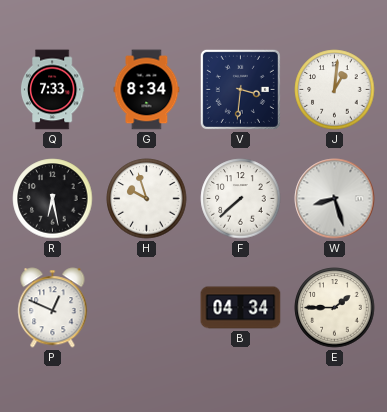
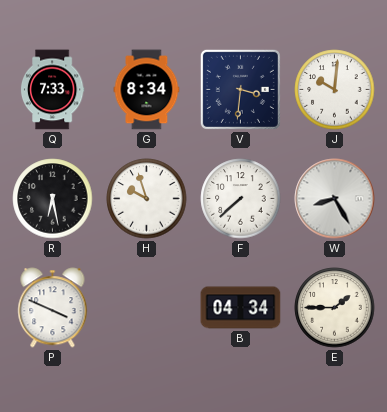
J: 1:01 -> 10:01
W: 8:27 -> 8:25
P: 12:49 -> 3:49
